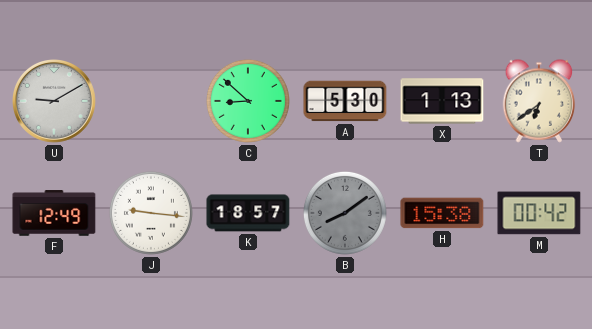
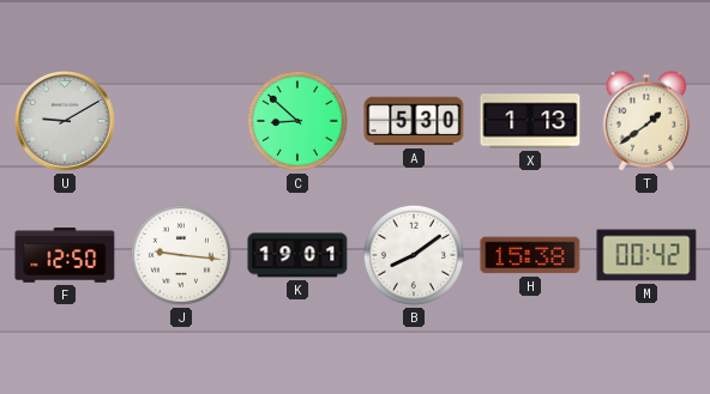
T: 6:39 -> 1:39
F: 12:49 -> 12:50
K: 18:57 -> 19:01
B dial: grey -> white
